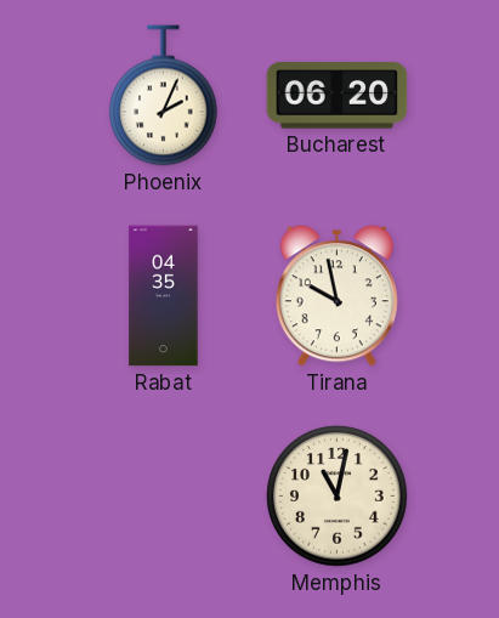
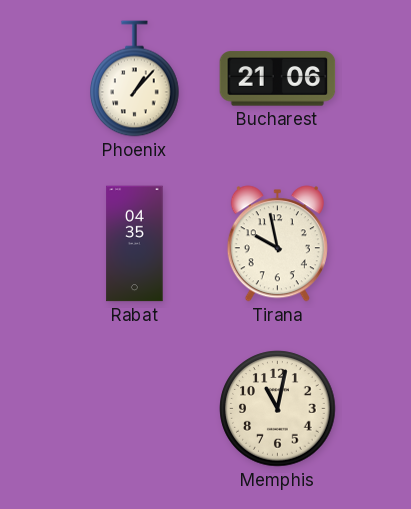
Phoenix: 2:04 -> 1:07
Bucharest: 06:20 -> 21:06
